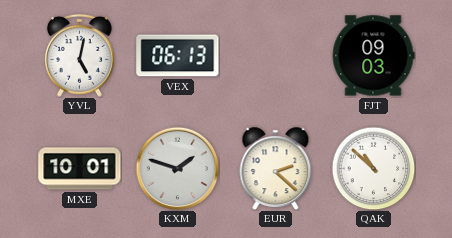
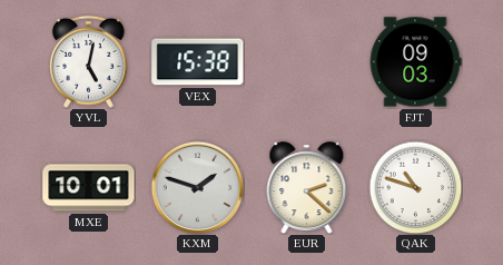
VEX: 06:13 -> 15:38
QAK: 10:52 -> 10:48
